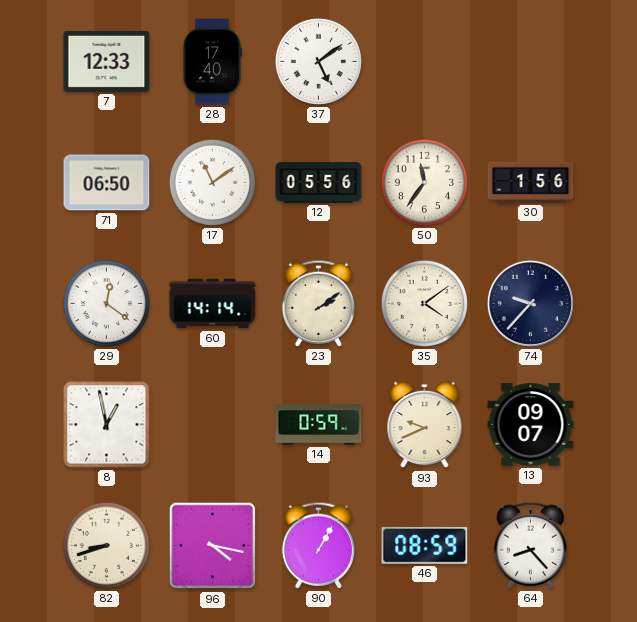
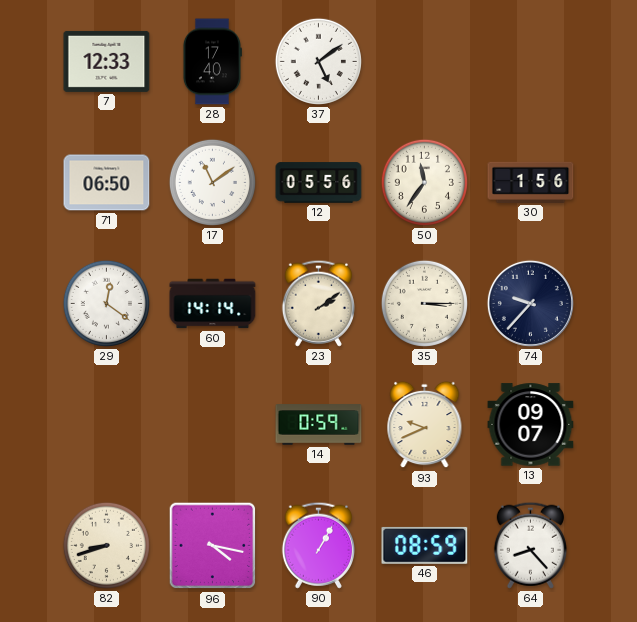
35: 4:09 -> 3:15
8: 12:58 -> none
